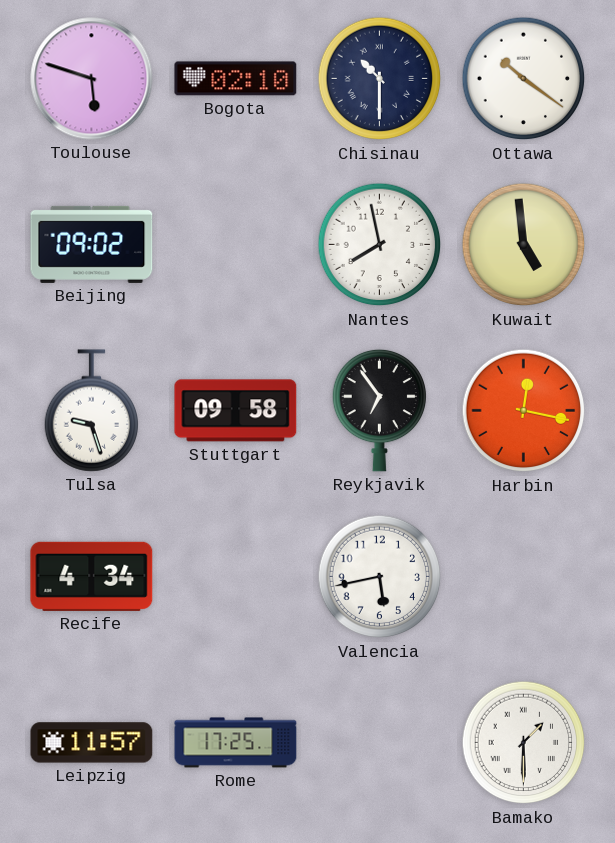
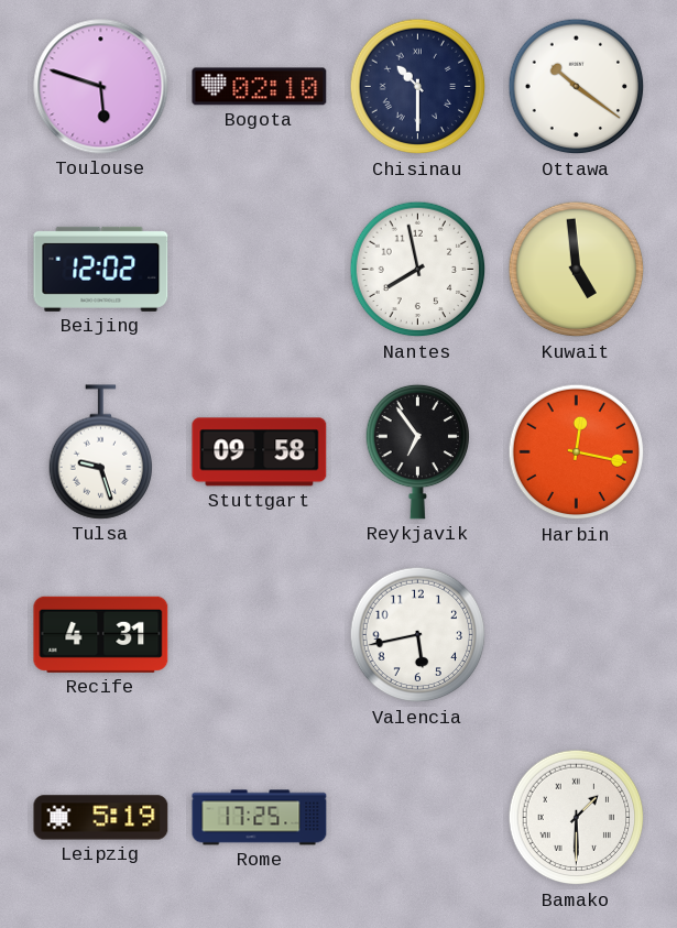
Beijing: 09:02 -> 12:02
Recife: 4:34 -> 4:31
Leipzig: 11:57 -> 5:19
